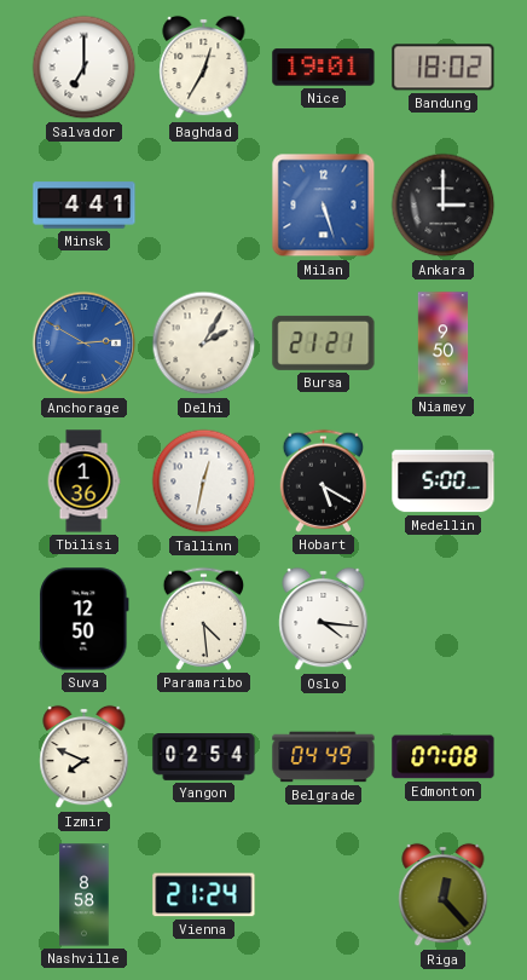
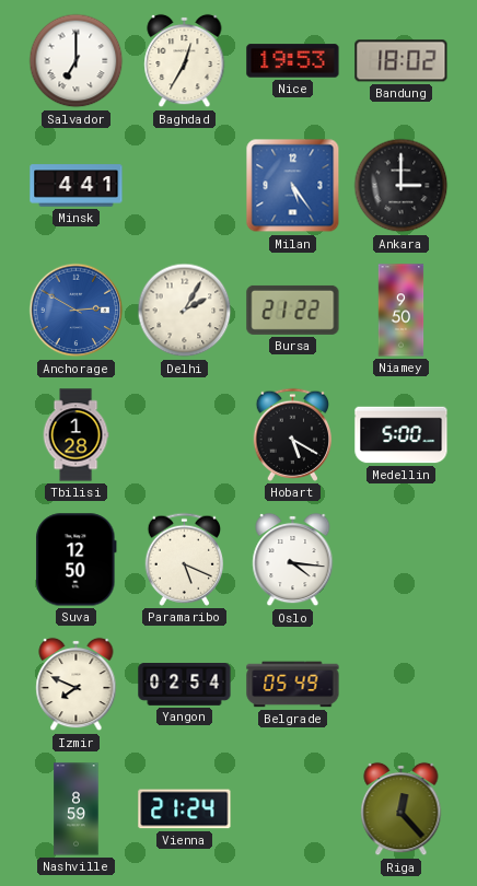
Nice: 19:01 -> 19:53
Milan: 5:27 -> 5:24
Bursa: 21:21 -> 21:22
Tbilisi: 1:36 -> 1:28
Tallinn: 12:32 -> none
Paramaribo: 4:29 -> 5:19
Belgrade: 04:49 -> 05:49
Edmonton: 07:08 -> none
Nashville: 8:58 -> 8:59
